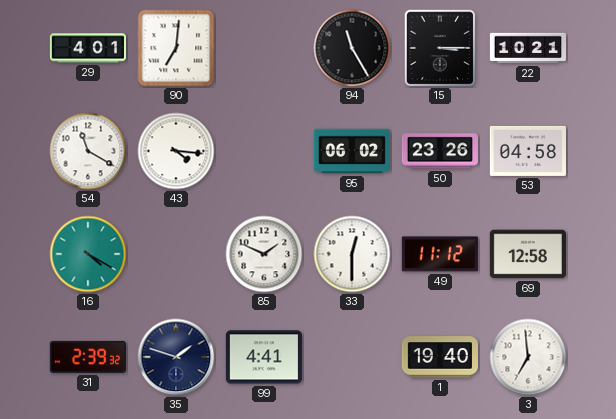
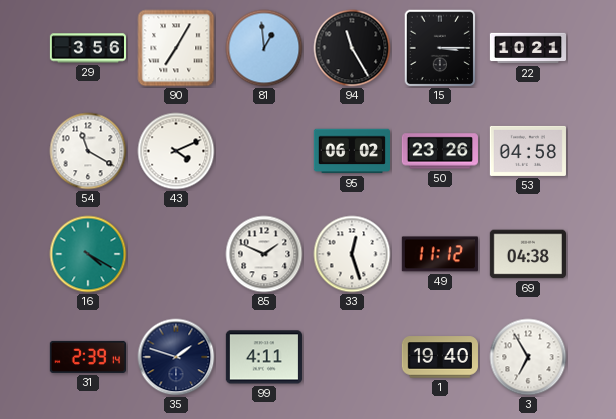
29: 4:01 -> 3:56
90: 7:01 -> 7:05
81: none -> 12:59
43: 4:16 -> 4:11
33: 12:30 -> 12:27
69: 12:58 -> 04:38
31: 2:39:32 -> 2:39:14
99: 4:41 -> 4:11
3: 6:59 -> 6:55
